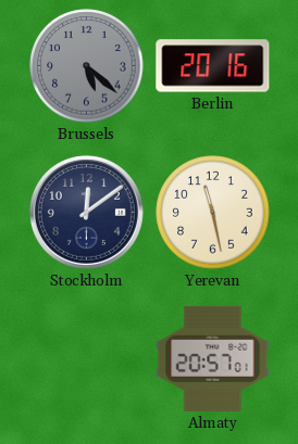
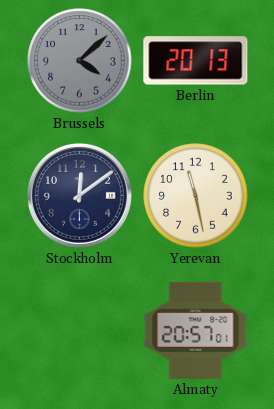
Brussels: 5:22 -> 4:08
Berlin: 20:16 -> 20:13
